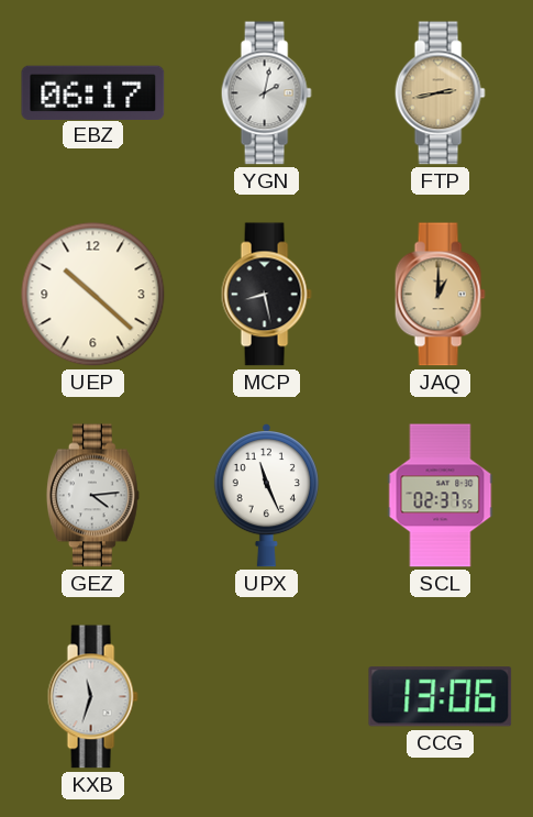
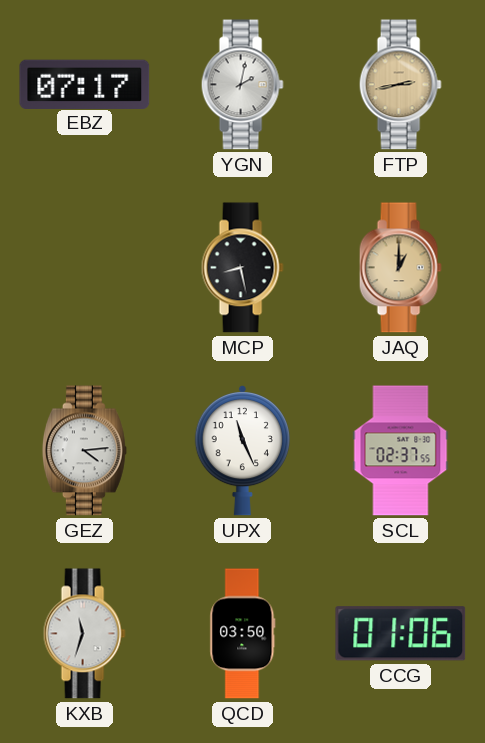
EBZ: 06:17 -> 07:17
UEP: 10:22 -> none
QCD: none -> 03:50
CCG: 13:06 -> 01:06
